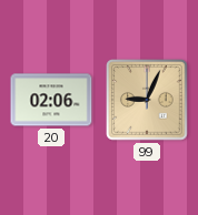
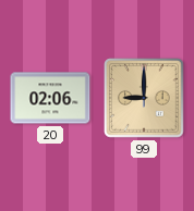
99: 9:04 -> 9:00
